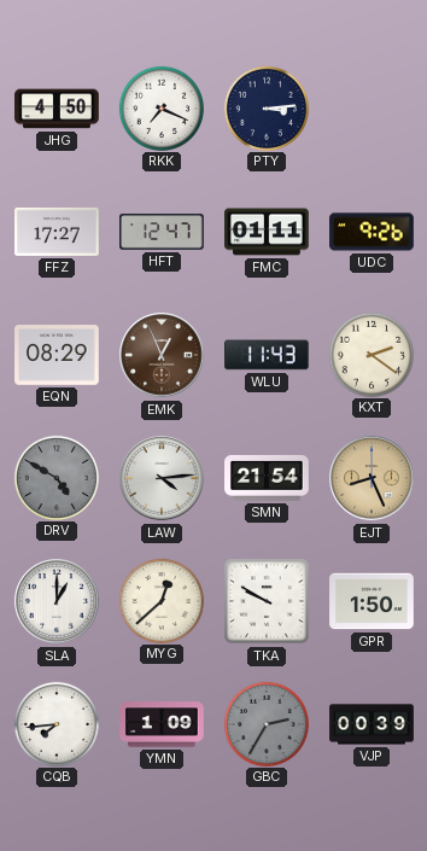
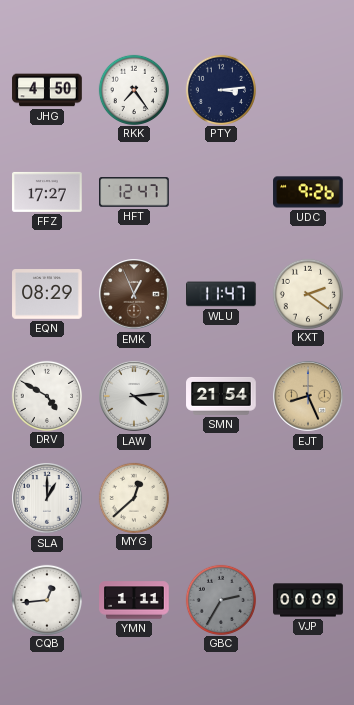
RKK: 7:19 -> 7:24
FMC: 01:11 -> none
WLU: 11:43 -> 11:47
DRV dial: grey -> white
TKA: 9:50 -> none
GPR: 1:50 -> none
CQB: 7:44 -> 12:44
YMN: 1:09 -> 1:11
VJP: 00:39 -> 00:09
